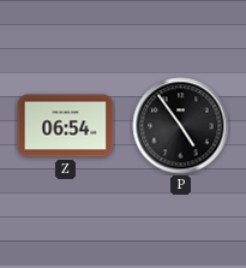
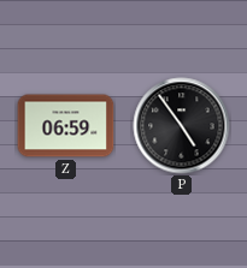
Z: 06:54 -> 06:59
